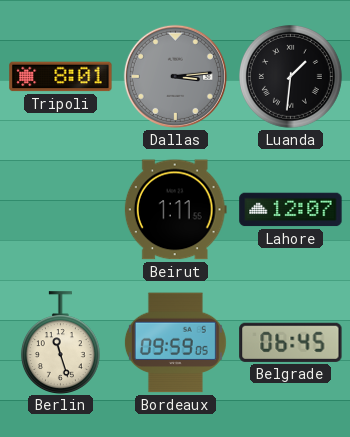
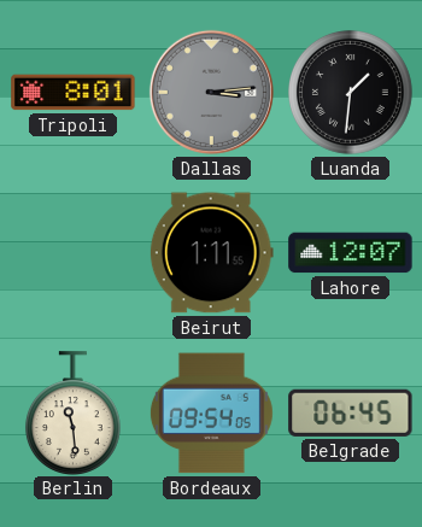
Berlin: 11:27 -> 11:29
Bordeaux: 09:59 -> 09:54
